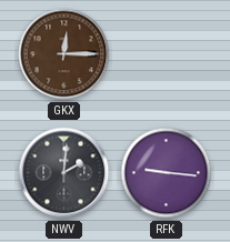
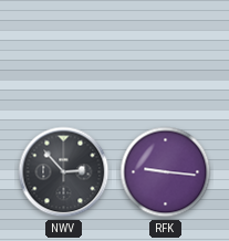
GKX: 12:15 -> none
NWV: 2:01 -> 2:53
